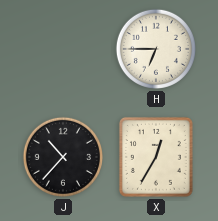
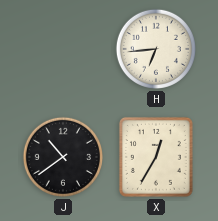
H: 6:45 -> 6:44
J: 10:37 -> 10:39
